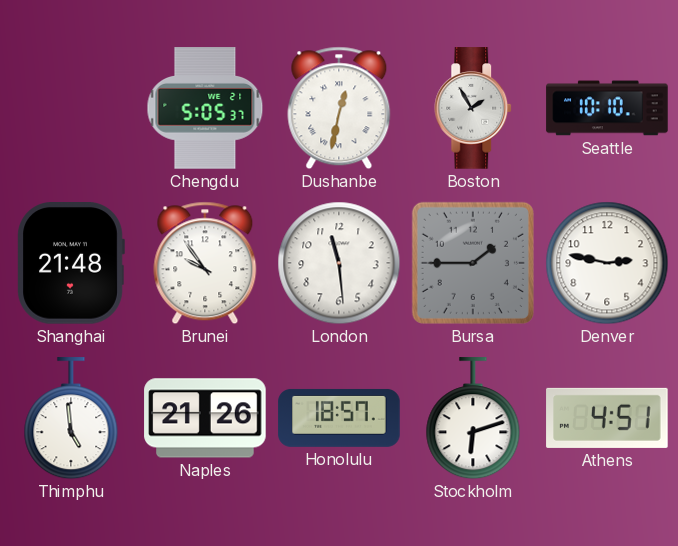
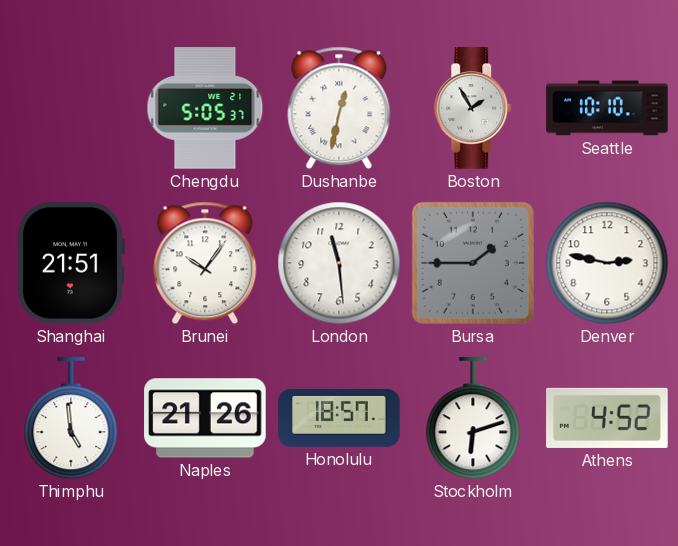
Shanghai: 21:48 -> 21:51
Brunei: 9:54 -> 10:06
Athens: 4:51 -> 4:52
